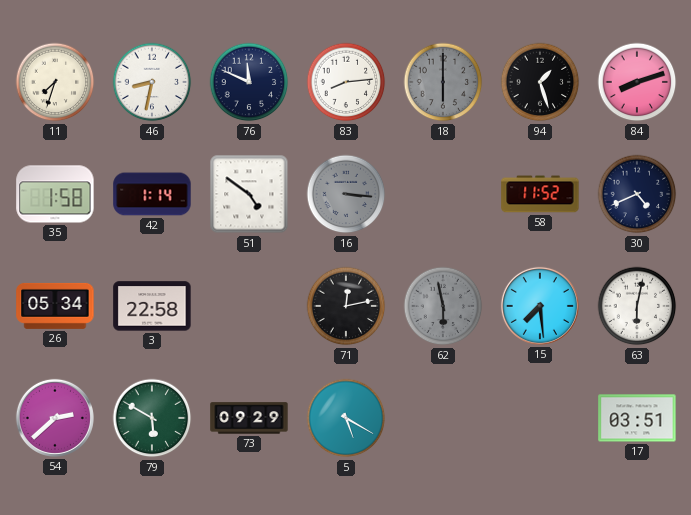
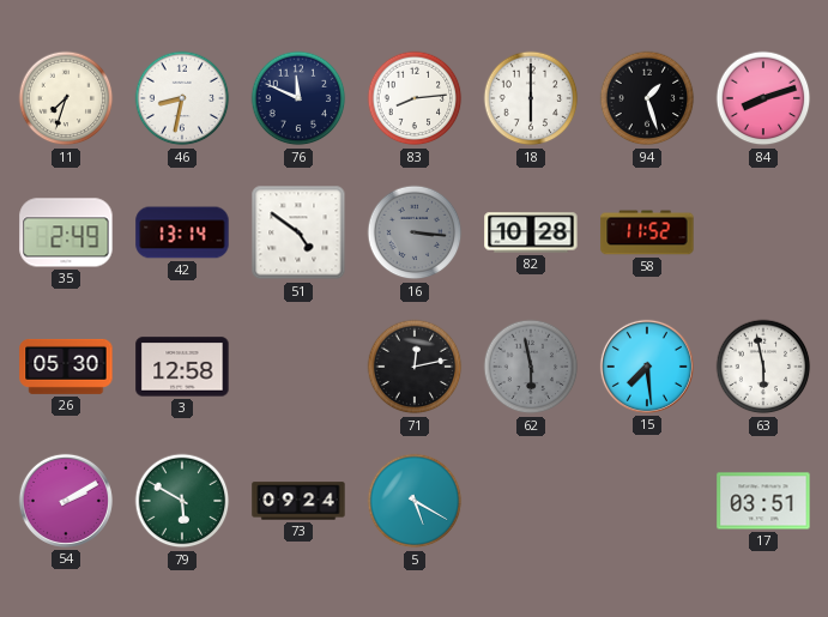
18 dial: grey -> white
35: 1:58 -> 2:49
42: 1:14 -> 13:14
82: none -> 10:28
30: 4:41 -> none
26: 05:34 -> 05:30
3: 22:58 -> 12:58
63: 6:02 -> 5:58
54: 2:38 -> 2:10
73: 09:29 -> 09:24
